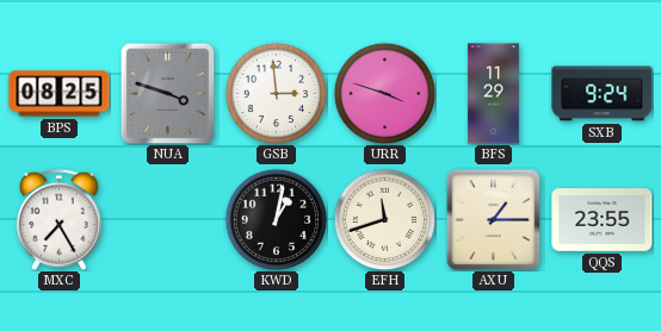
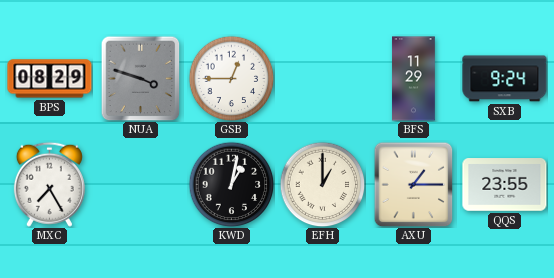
BPS: 08:25 -> 08:29
GSB: 2:59 -> 12:45
URR: 3:48 -> none
EFH: 11:42 -> 1:00
